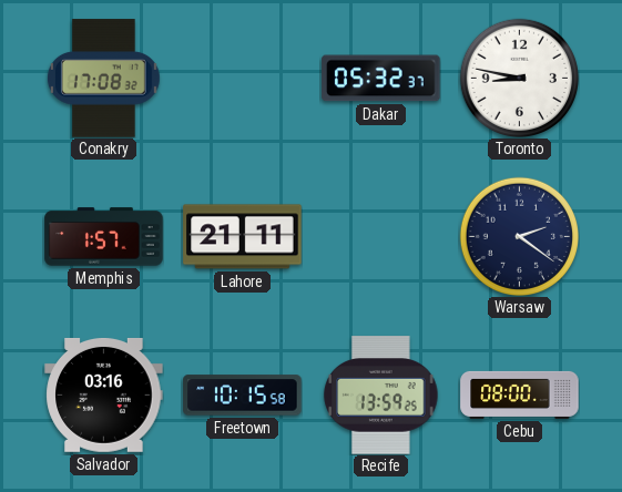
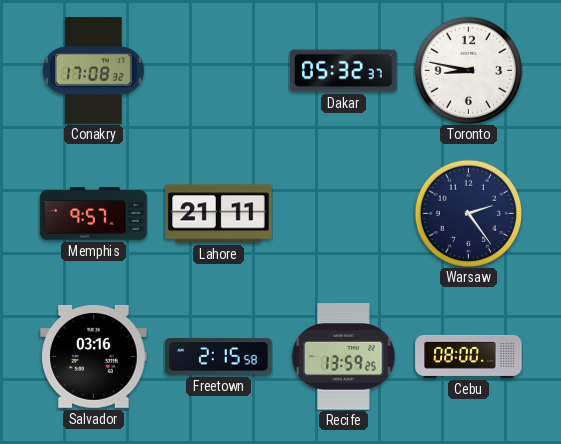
Memphis: 1:57 -> 9:57
Warsaw: 2:21 -> 2:24
Freetown: 10:15 -> 2:15
